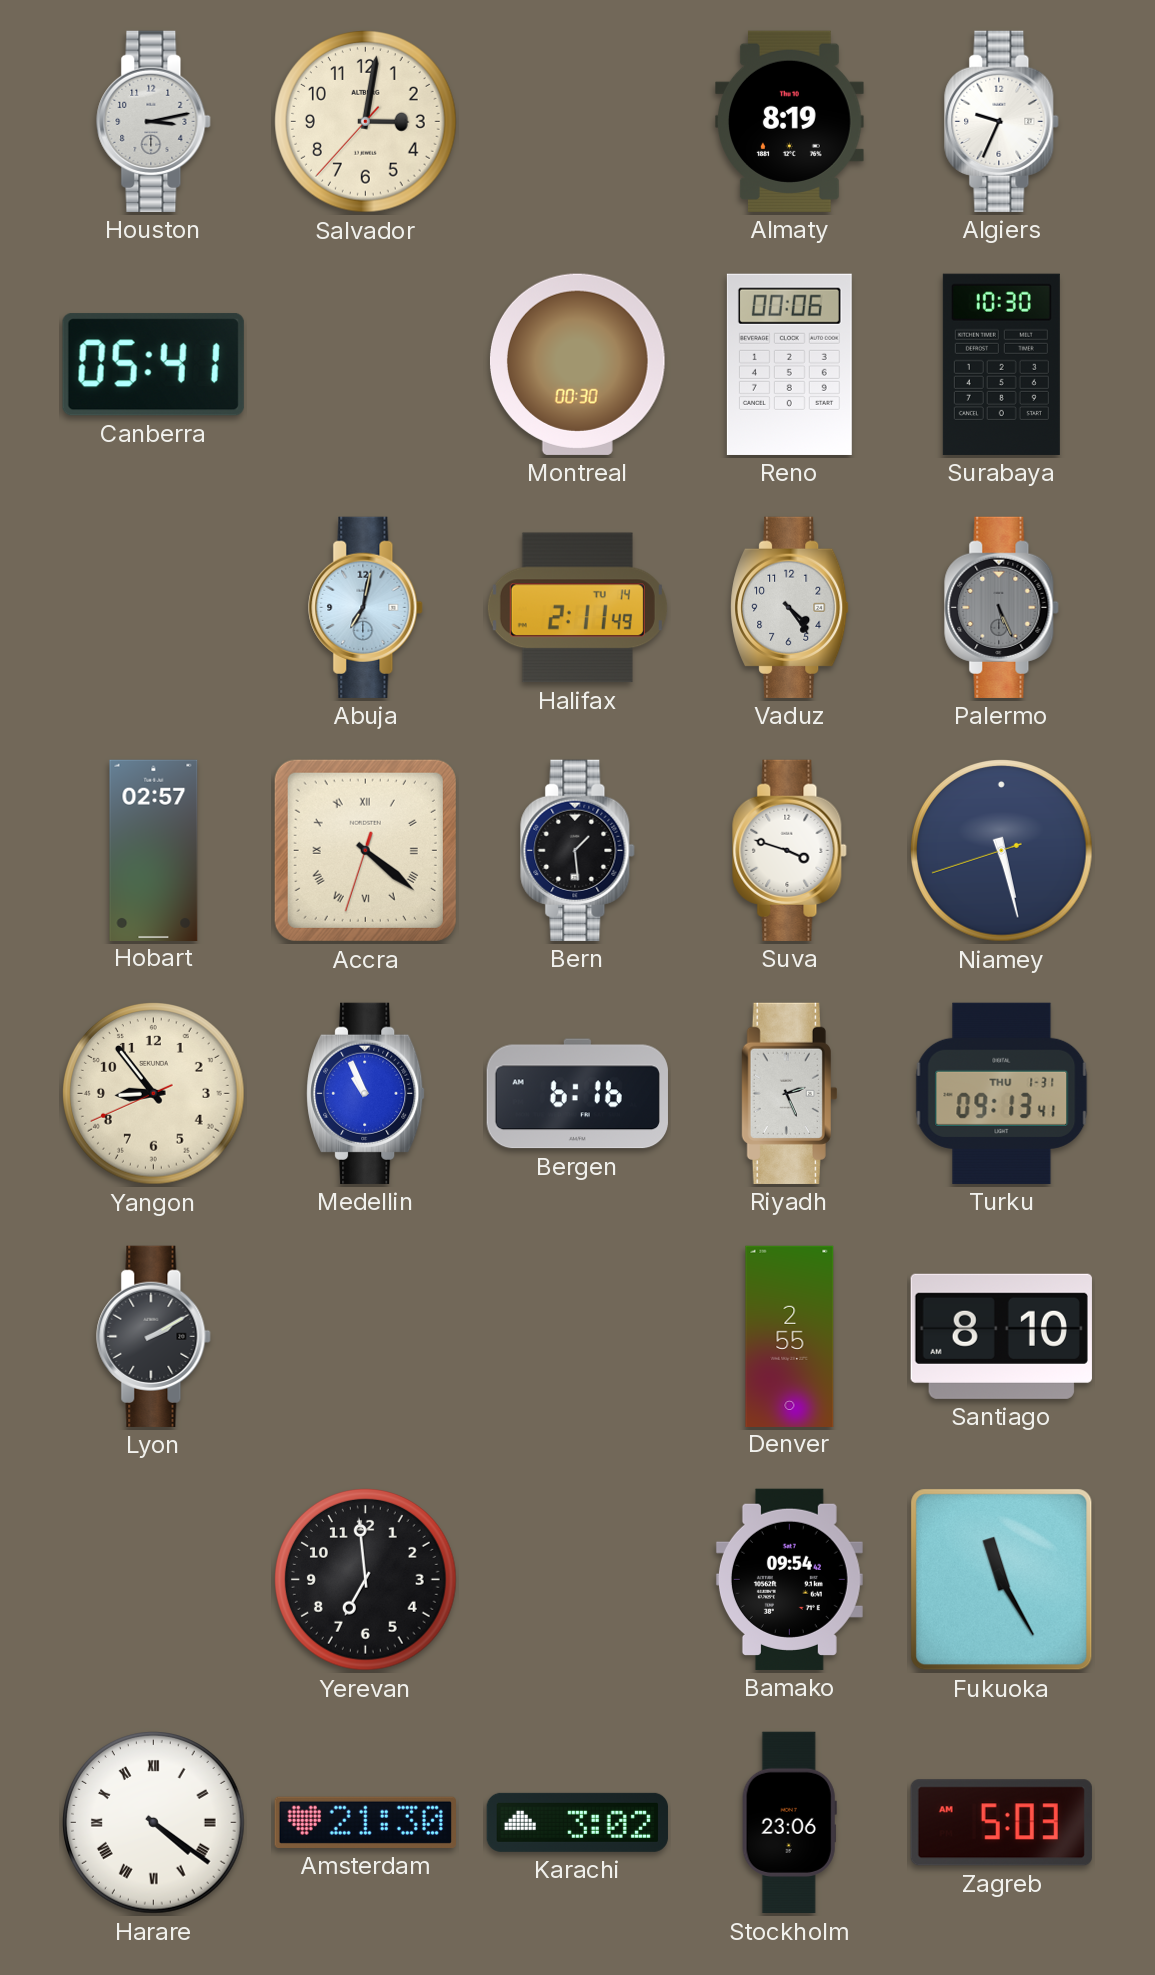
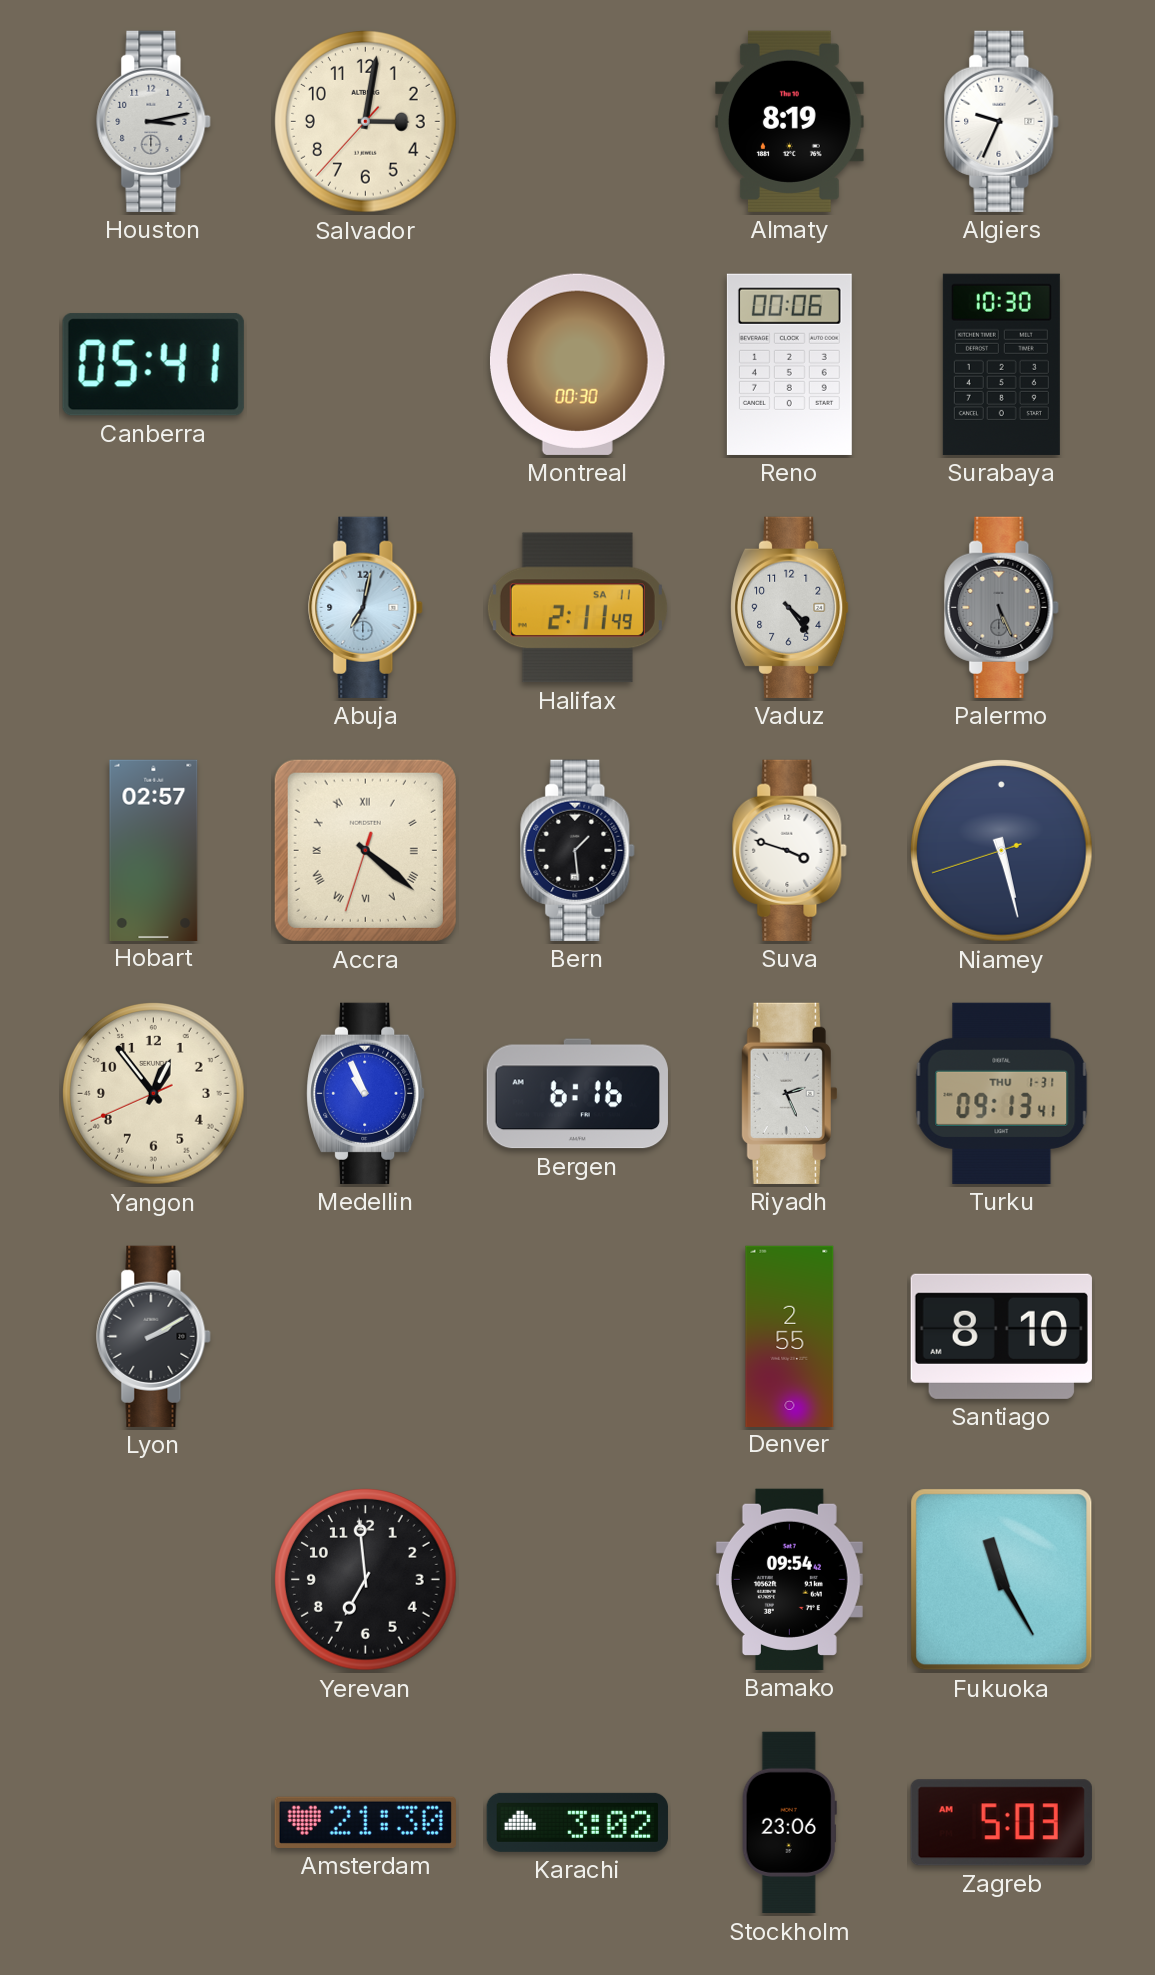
Halifax date: TU 14 -> SA 11
Yangon: 8:53 -> 12:53
Harare: 4:21 -> none
